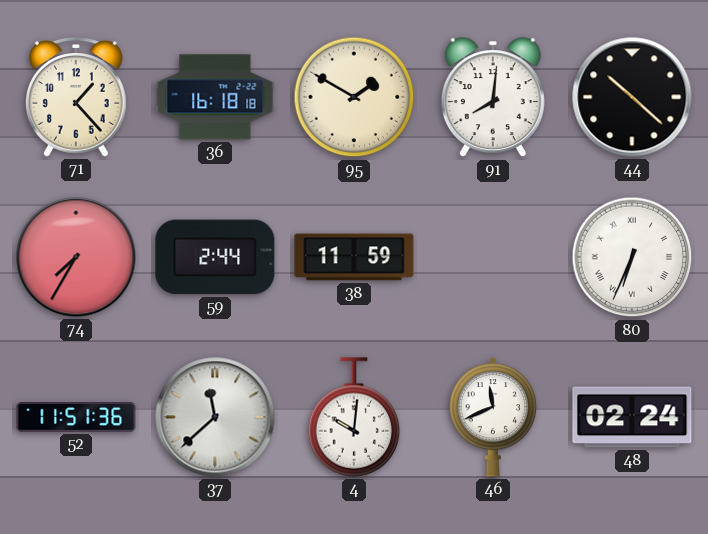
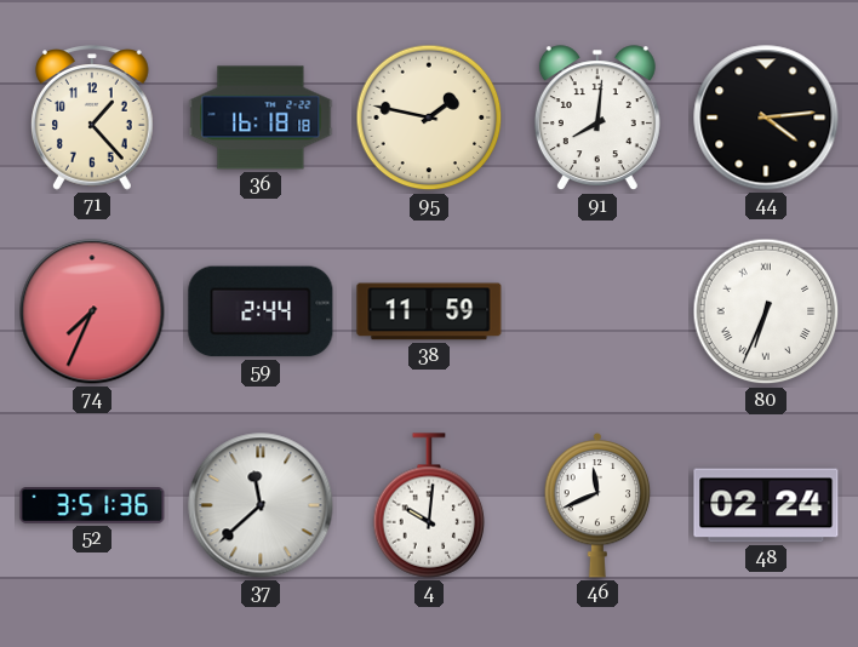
95: 1:50 -> 1:47
44: 10:22 -> 4:14
74: 7:35 -> 7:34
52: 11:51 -> 3:51
